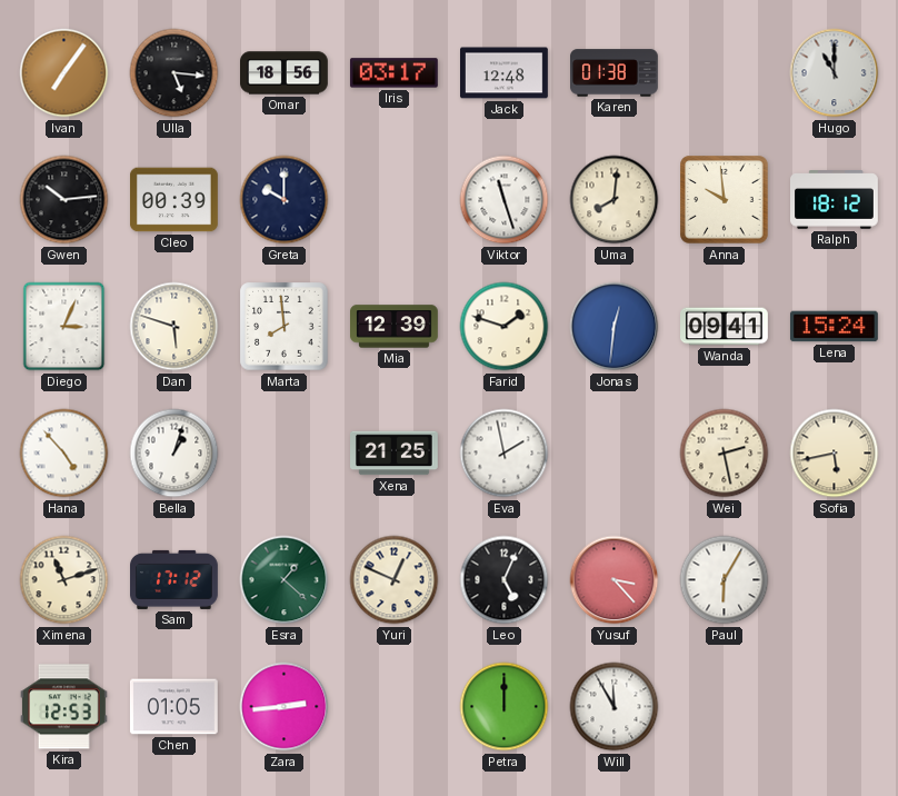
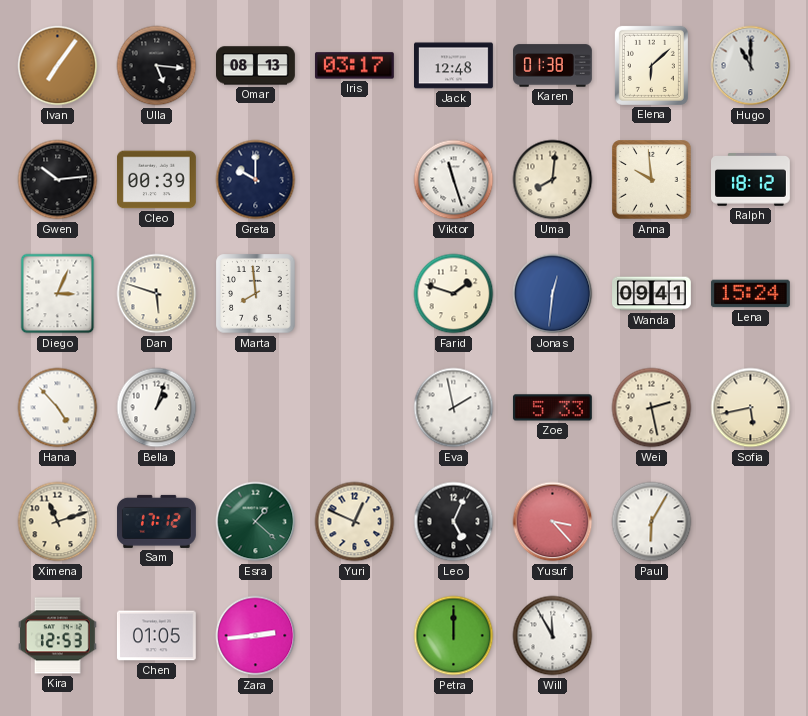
Omar: 18:56 -> 08:13
Elena: none -> 6:08
Mia: 12:39 -> none
Xena: 21:25 -> none
Zoe: none -> 5:33
